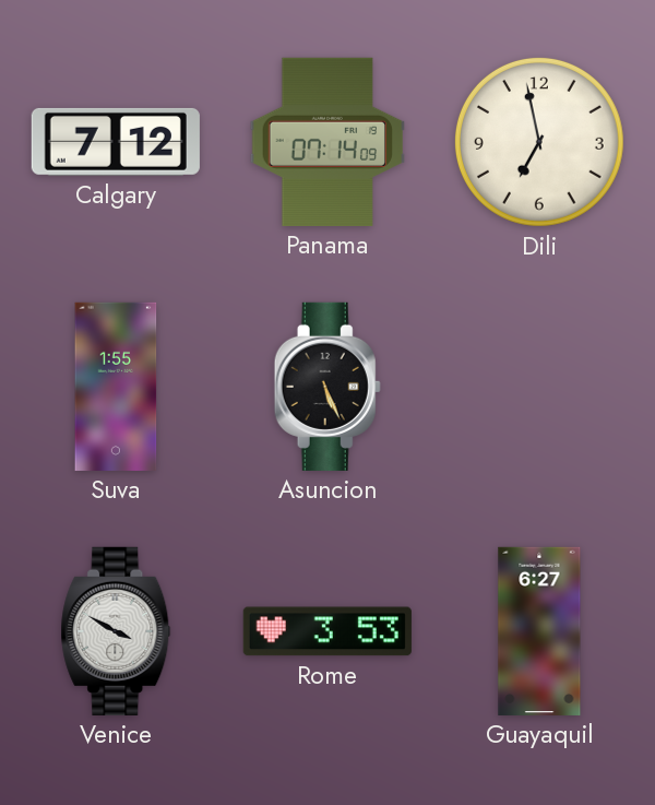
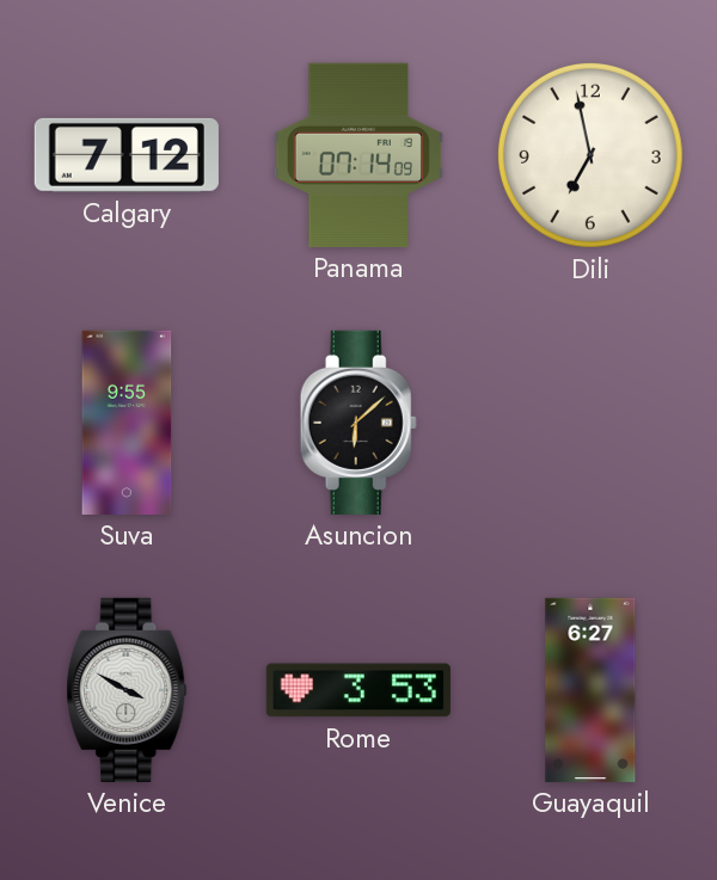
Suva: 1:55 -> 9:55
Asuncion: 5:26 -> 6:08
